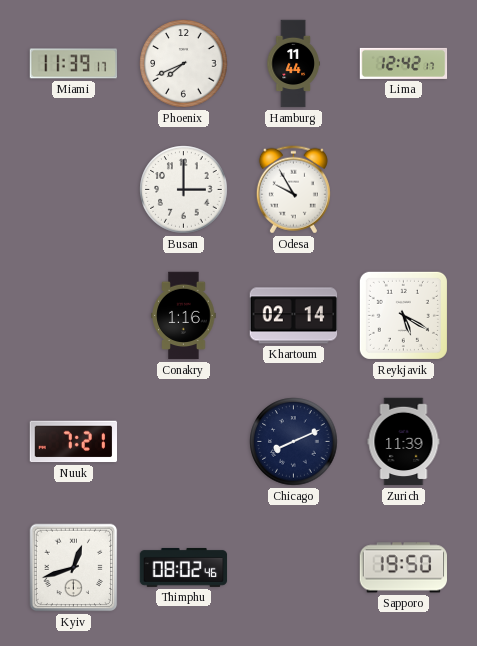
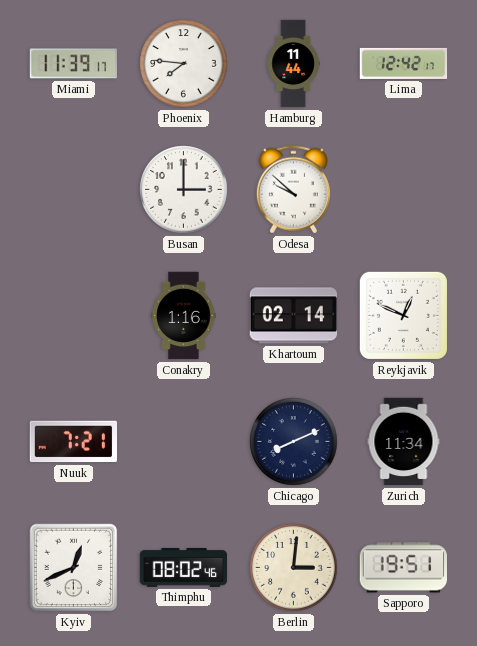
Phoenix: 7:41 -> 7:46
Odesa: 9:55 -> 9:52
Reykjavik: 5:20 -> 12:49
Zurich: 11:39 -> 11:34
Kyiv: 12:42 -> 12:41
Berlin: none -> 3:01
Sapporo: 19:50 -> 19:51
